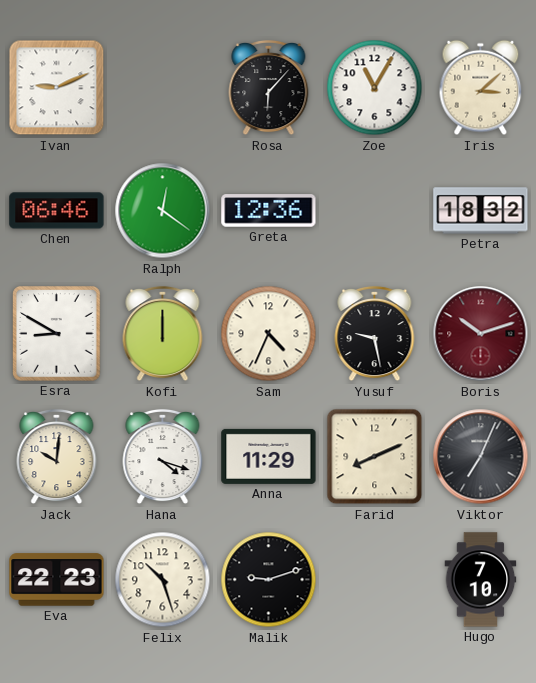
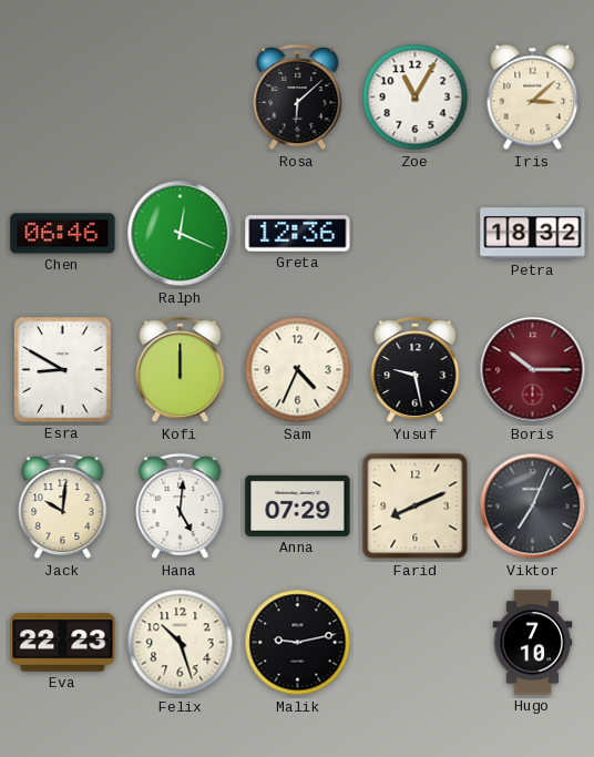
Ivan: 9:11 -> none
Rosa: 6:07 -> 6:08
Ralph: 12:21 -> 12:19
Boris: 10:12 -> 10:15
Hana: 4:18 -> 5:01
Anna: 11:29 -> 07:29
Malik: 9:12 -> 9:13
